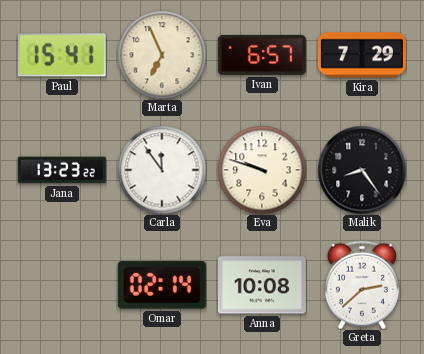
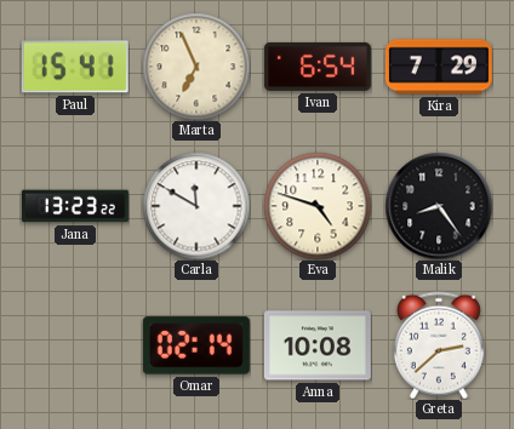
Ivan: 6:57 -> 6:54
Carla: 11:54 -> 11:50
Eva: 9:48 -> 4:48
